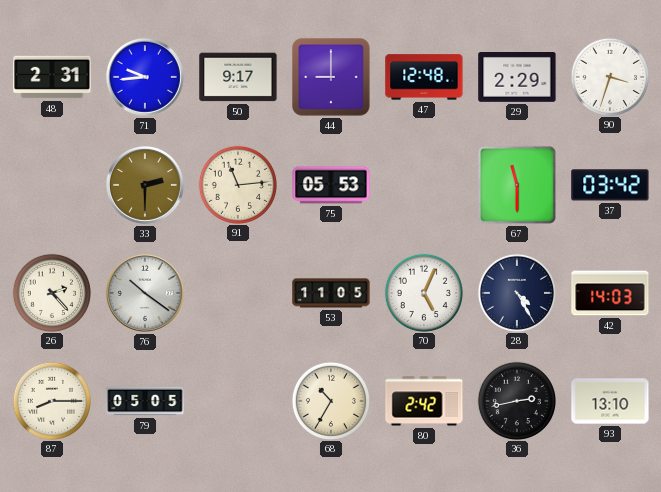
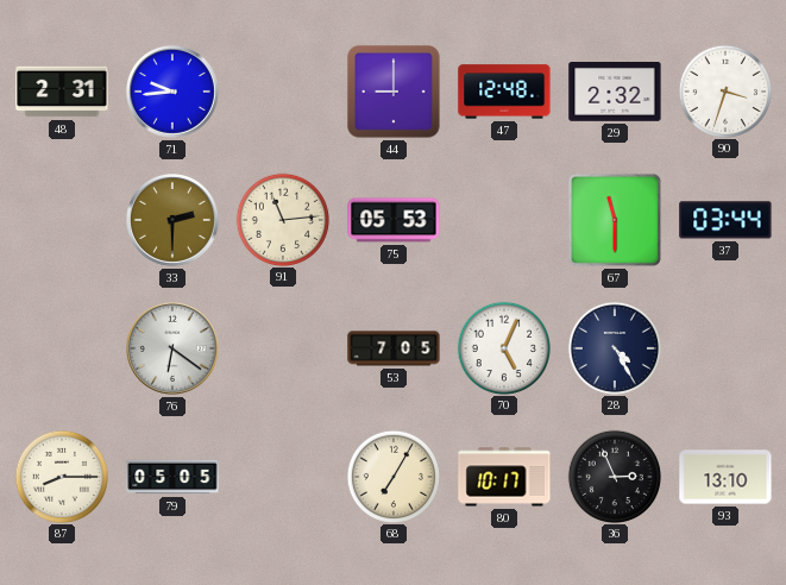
50: 9:17 -> none
29: 2:29 -> 2:32
37: 03:42 -> 03:44
26: 2:23 -> none
76: 10:21 -> 6:21
53: 11:05 -> 7:05
42: 14:03 -> none
68: 10:35 -> 7:05
80: 2:42 -> 10:17
36: 2:43 -> 2:56
